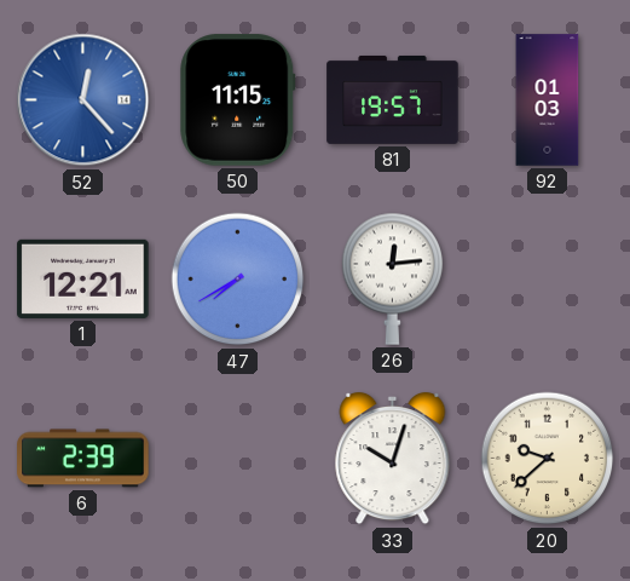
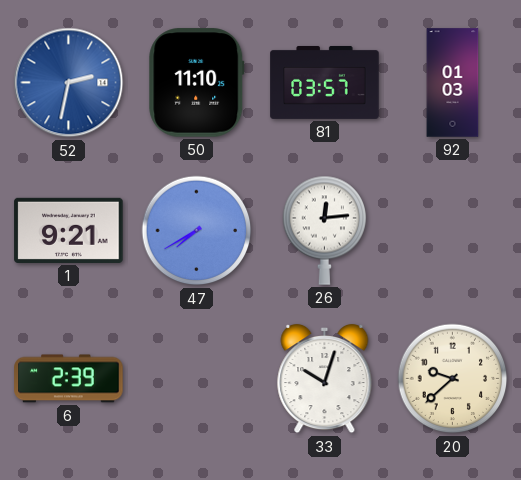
52: 12:23 -> 2:32
50: 11:15 -> 11:10
81: 19:57 -> 03:57
1: 12:21 -> 9:21
